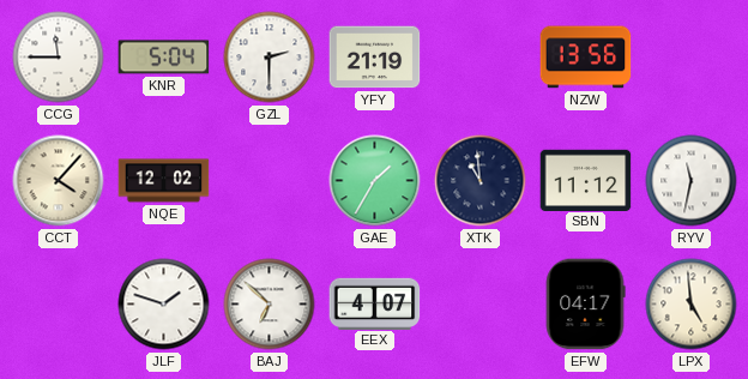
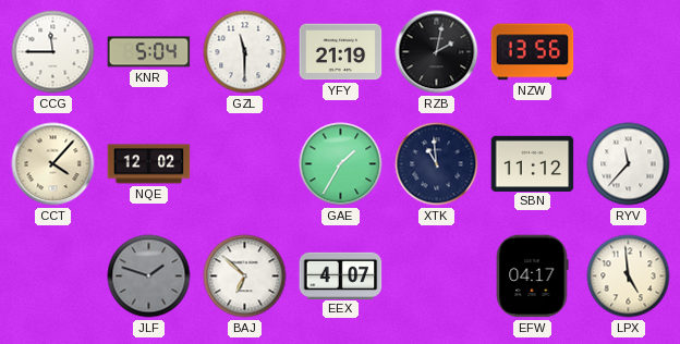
GZL: 2:30 -> 11:30
RZB: none -> 2:02
RYV: 11:32 -> 11:37
JLF dial: white -> grey
